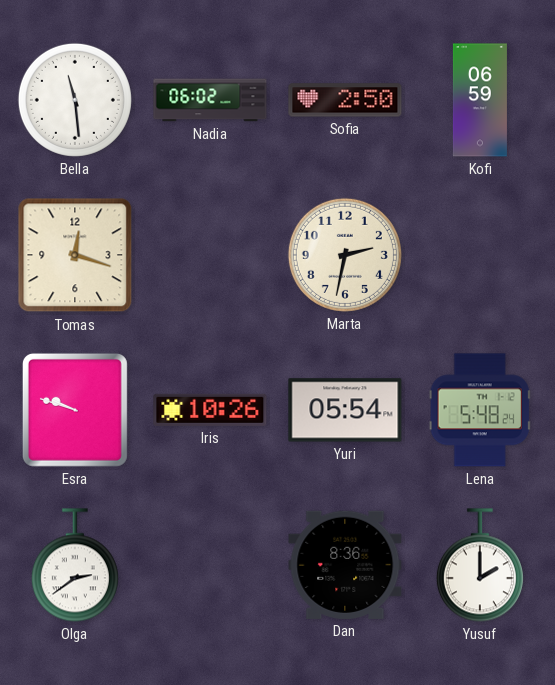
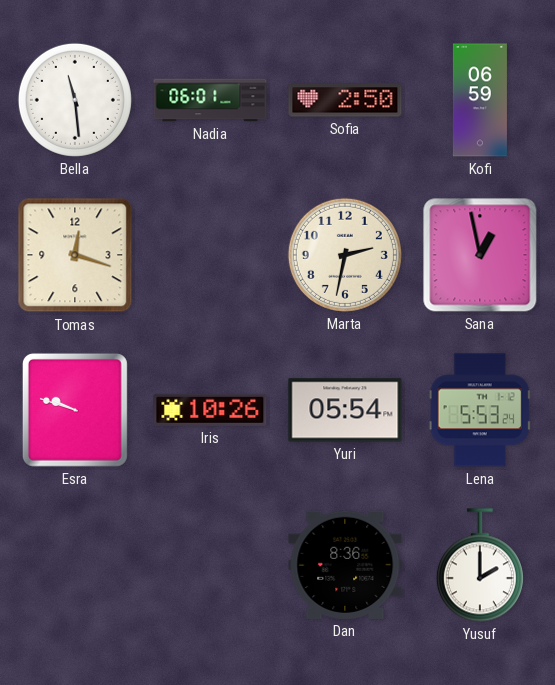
Nadia: 06:02 -> 06:01
Sana: none -> 12:58
Lena: 5:48 -> 5:53
Olga: 2:39 -> none
